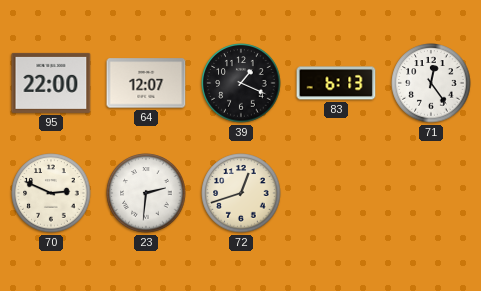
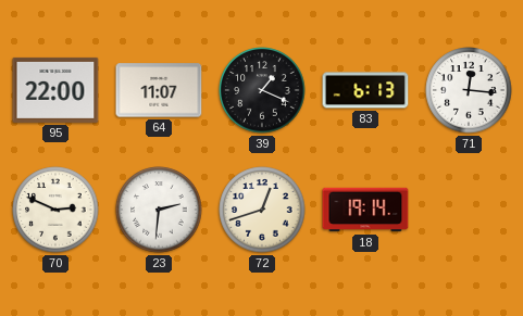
64: 12:07 -> 11:07
71: 12:24 -> 12:16
18: none -> 19:14
